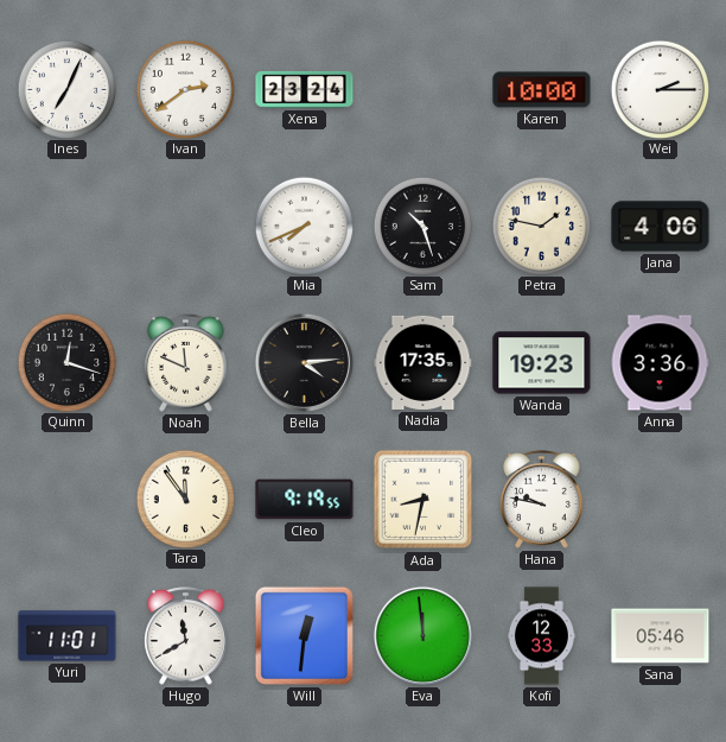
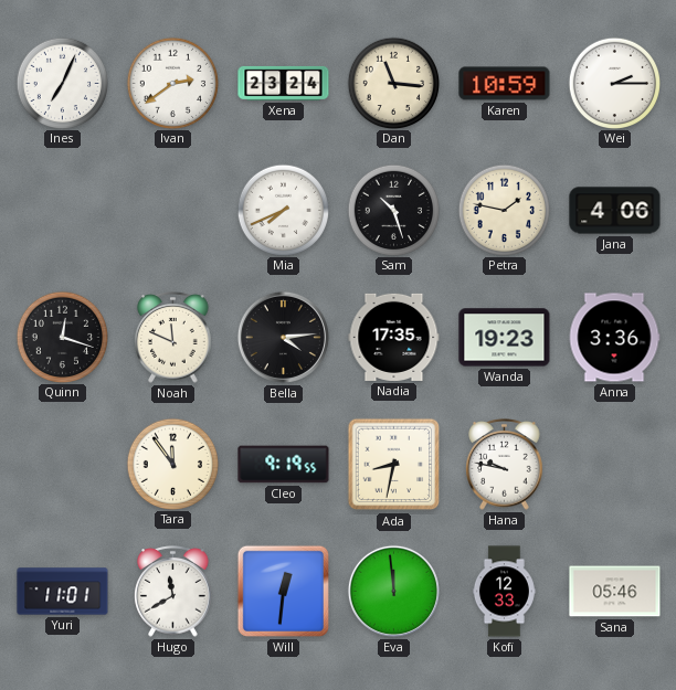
Dan: none -> 11:16
Karen: 10:00 -> 10:59
